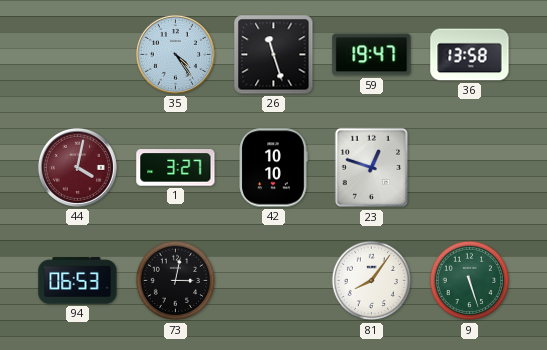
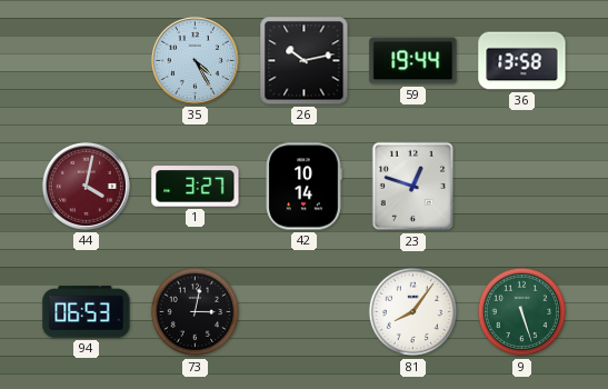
35: 4:24 -> 4:25
26: 11:27 -> 10:13
59: 19:47 -> 19:44
42: 10:10 -> 10:14
